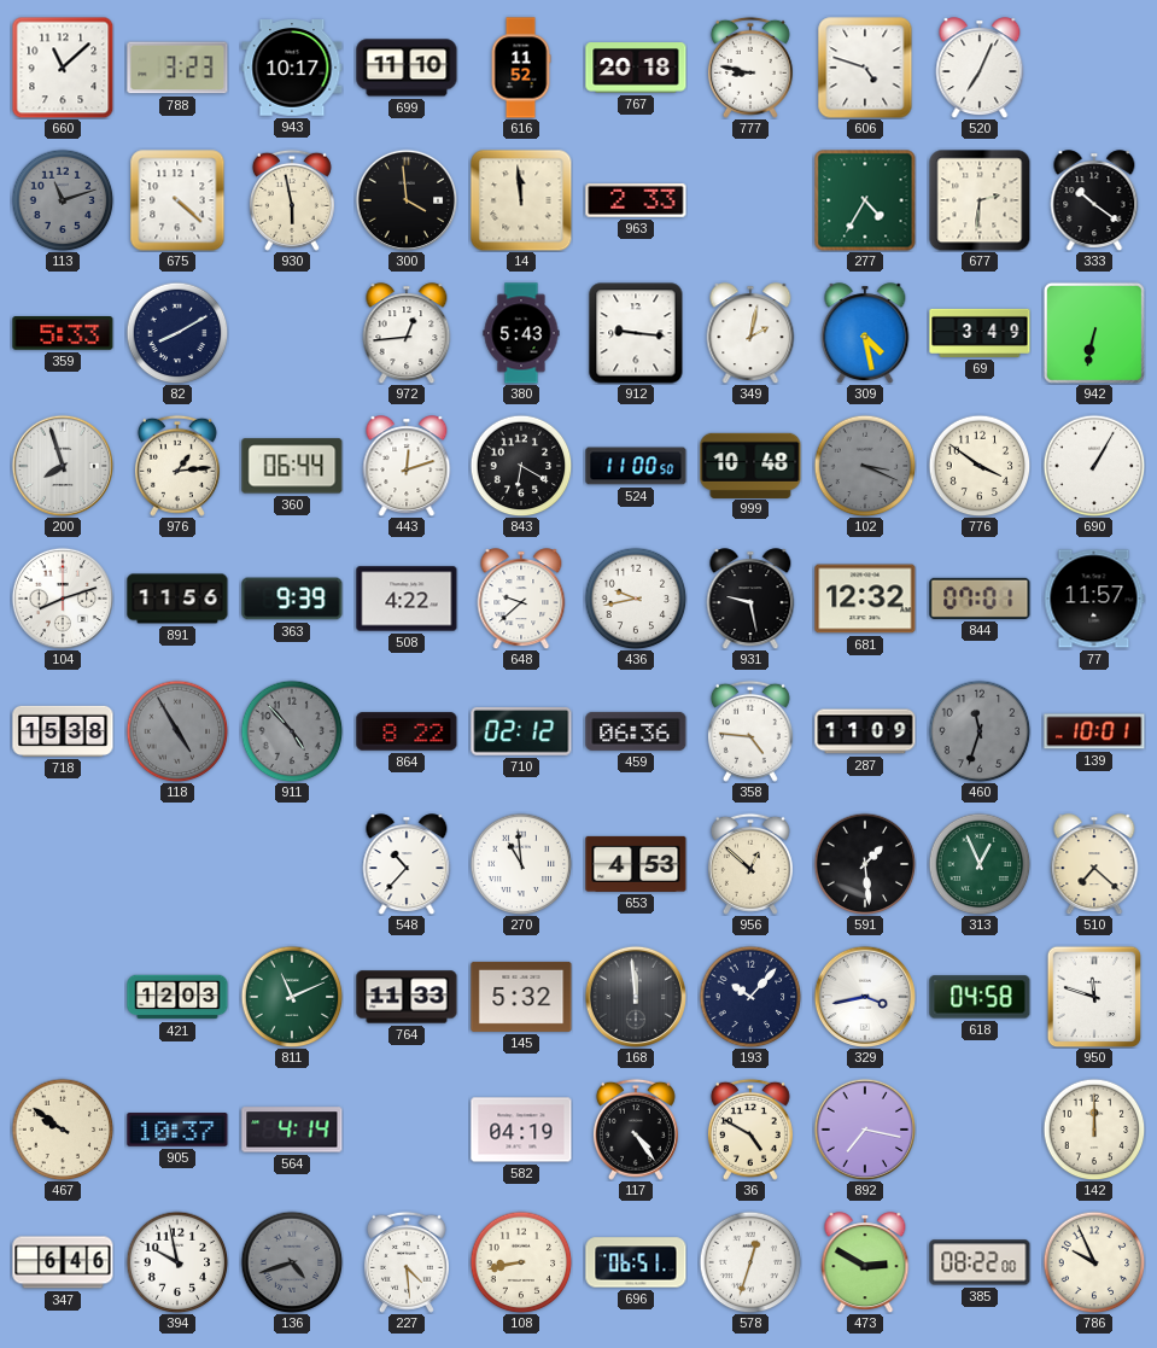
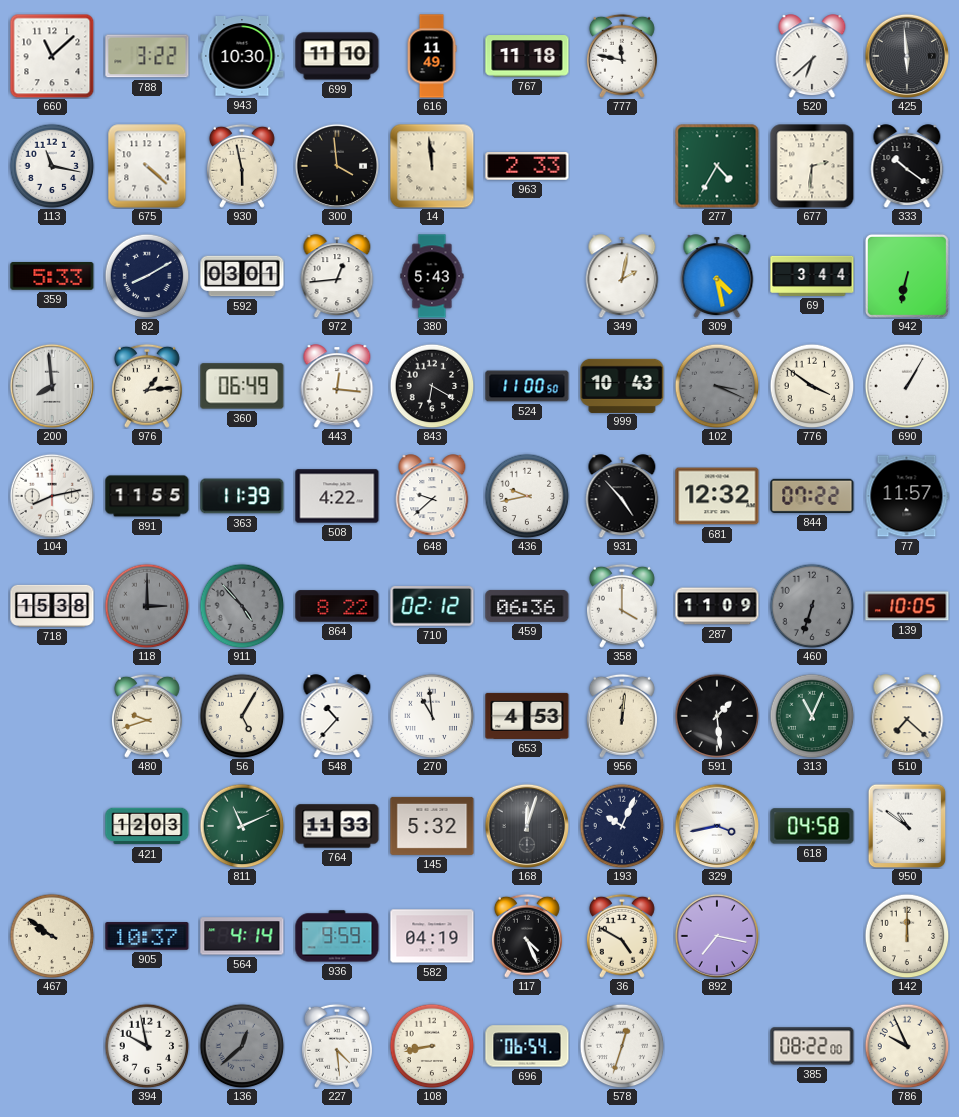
788: 3:23 -> 3:22
943: 10:17 -> 10:30
616: 11:52 -> 11:49
767: 20:18 -> 11:18
777: 8:47 -> 11:47
606: 4:48 -> none
520: 7:04 -> 6:38
425: none -> 5:59
113: 11:12 -> 11:17
113 dial: grey -> white
592: none -> 03:01
912: 9:16 -> none
69: 3:49 -> 3:44
200: 7:57 -> 7:59
360: 06:44 -> 06:49
443: 12:12 -> 12:16
999: 10:48 -> 10:43
104: 8:12 -> 8:13
891: 11:56 -> 11:55
363: 9:39 -> 11:39
931: 9:28 -> 4:53
844: 07:01 -> 07:22
118: 4:55 -> 3:00
358: 4:46 -> 4:00
460: 11:33 -> 6:33
139: 10:01 -> 10:05
480: none -> 9:42
56: none -> 5:05
956: 12:52 -> 12:01
313: 12:56 -> 11:04
168: 11:59 -> 12:03
193: 10:07 -> 10:04
950: 11:48 -> 10:51
936: none -> 9:59
117: 4:24 -> 4:26
347: 6:46 -> none
136: 4:42 -> 12:38
696: 06:51 -> 06:54
473: 2:50 -> none
